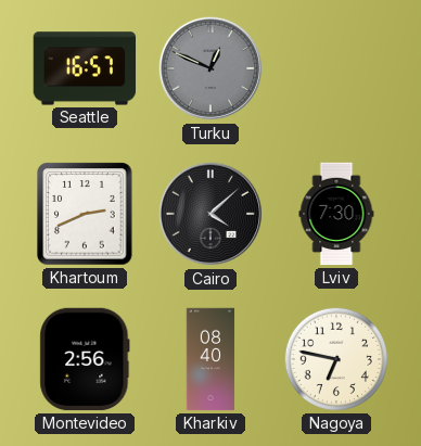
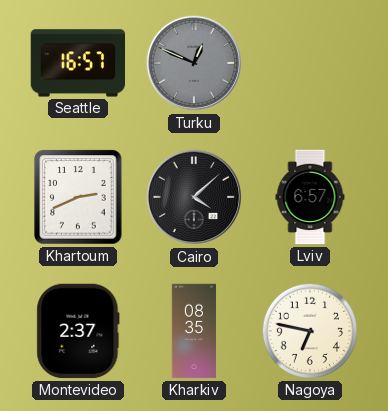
Lviv: 7:30 -> 6:57
Montevideo: 2:56 -> 2:37
Kharkiv: 08:40 -> 08:35
